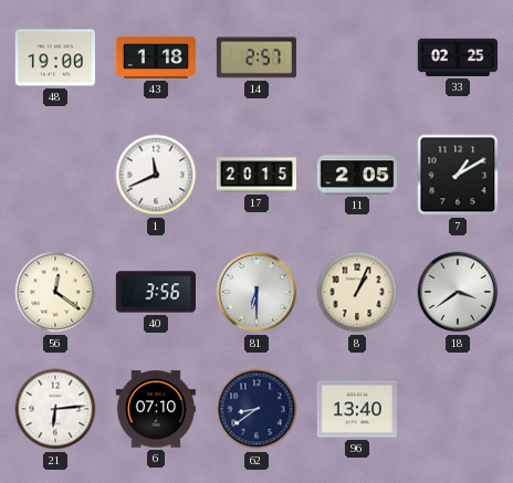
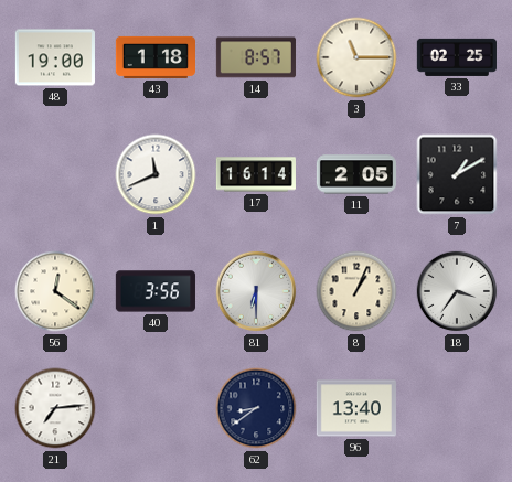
14: 2:57 -> 8:57
3: none -> 11:15
17: 20:15 -> 16:14
18: 3:39 -> 3:36
21: 6:14 -> 7:14
6: 07:10 -> none
